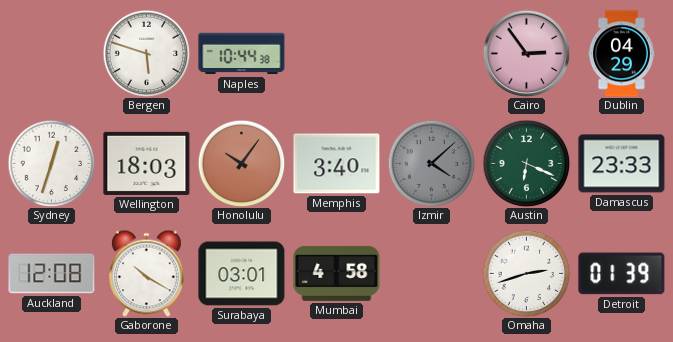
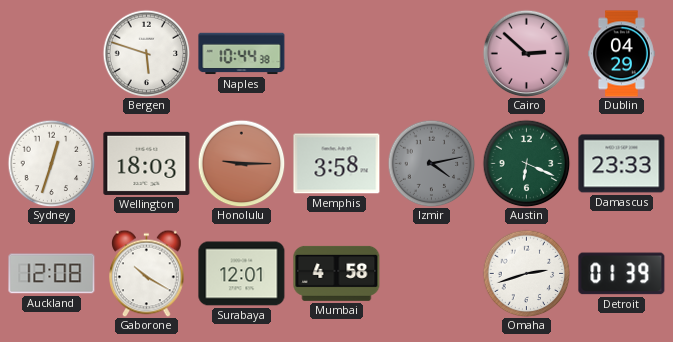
Cairo: 2:54 -> 2:52
Honolulu: 10:06 -> 9:15
Memphis: 3:40 -> 3:58
Izmir: 4:08 -> 4:13
Surabaya: 03:01 -> 12:01
